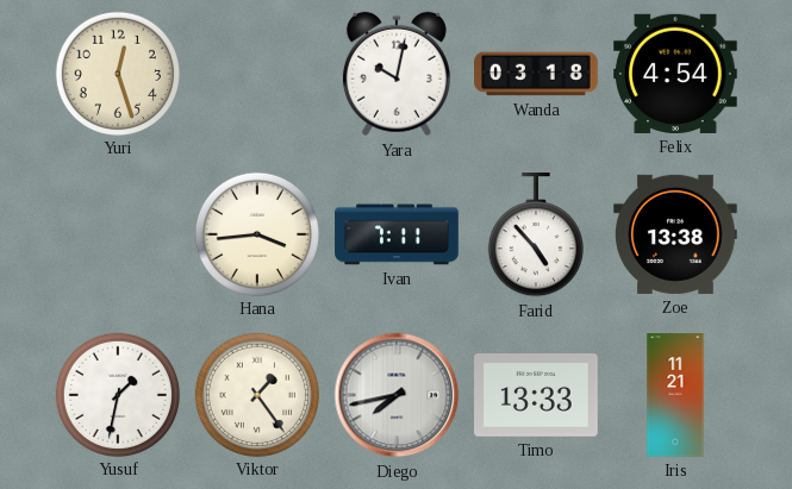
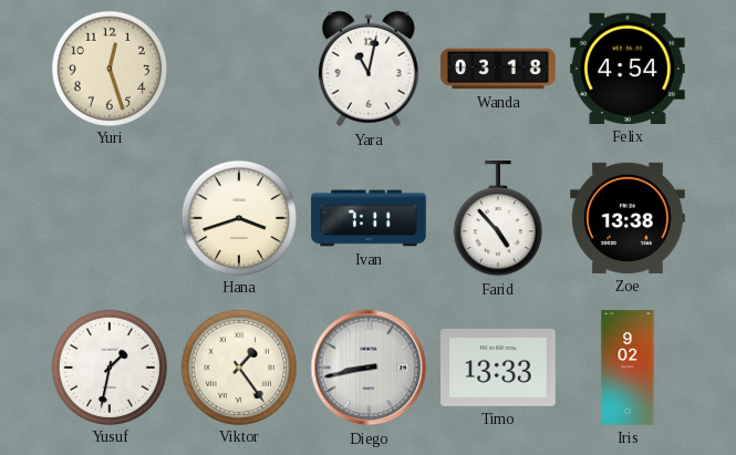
Yara: 10:02 -> 11:02
Hana: 3:44 -> 3:42
Diego: 7:43 -> 8:43
Iris: 11:21 -> 9:02
